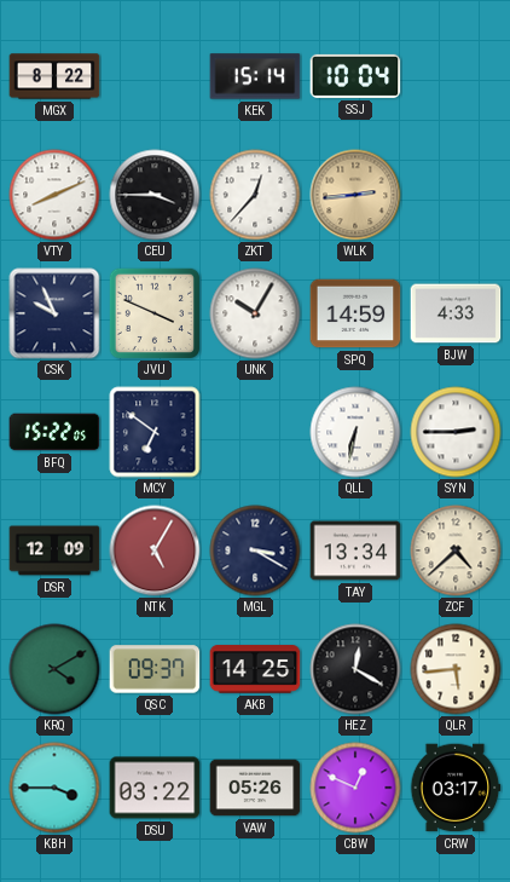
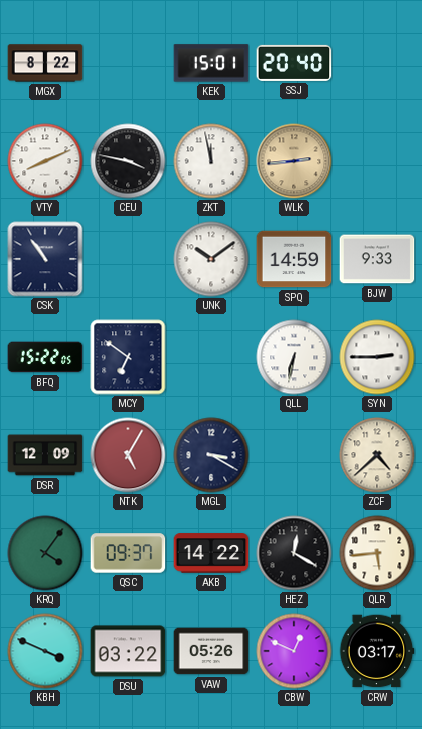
KEK: 15:14 -> 15:01
SSJ: 10:04 -> 20:40
CEU: 3:45 -> 3:47
ZKT: 12:37 -> 11:58
CSK: 9:56 -> 10:54
JVU: 3:49 -> none
UNK: 10:05 -> 10:09
BJW: 4:33 -> 9:33
TAY: 13:34 -> none
KRQ: 4:10 -> 4:06
AKB: 14:25 -> 14:22
KBH: 3:45 -> 3:49
